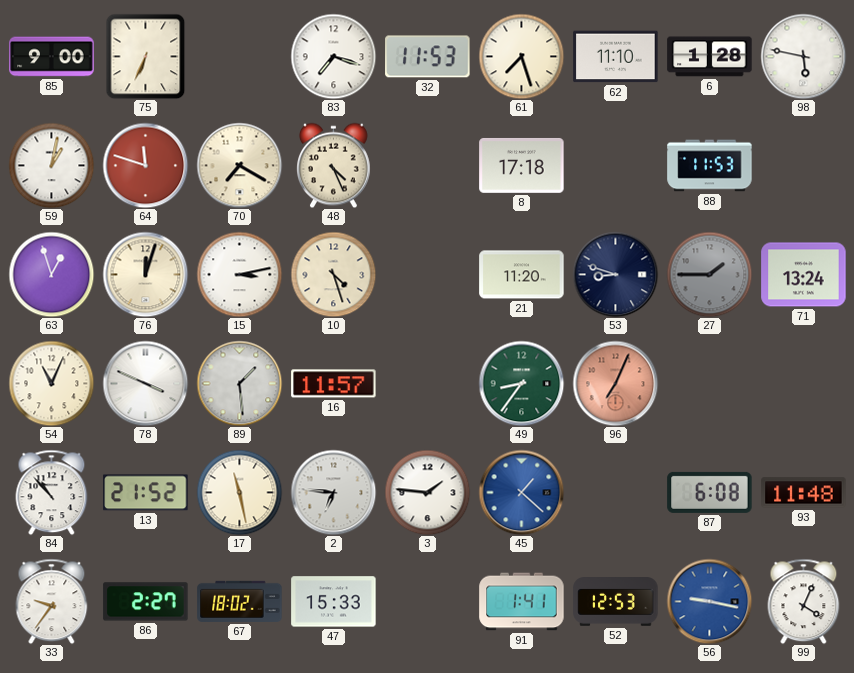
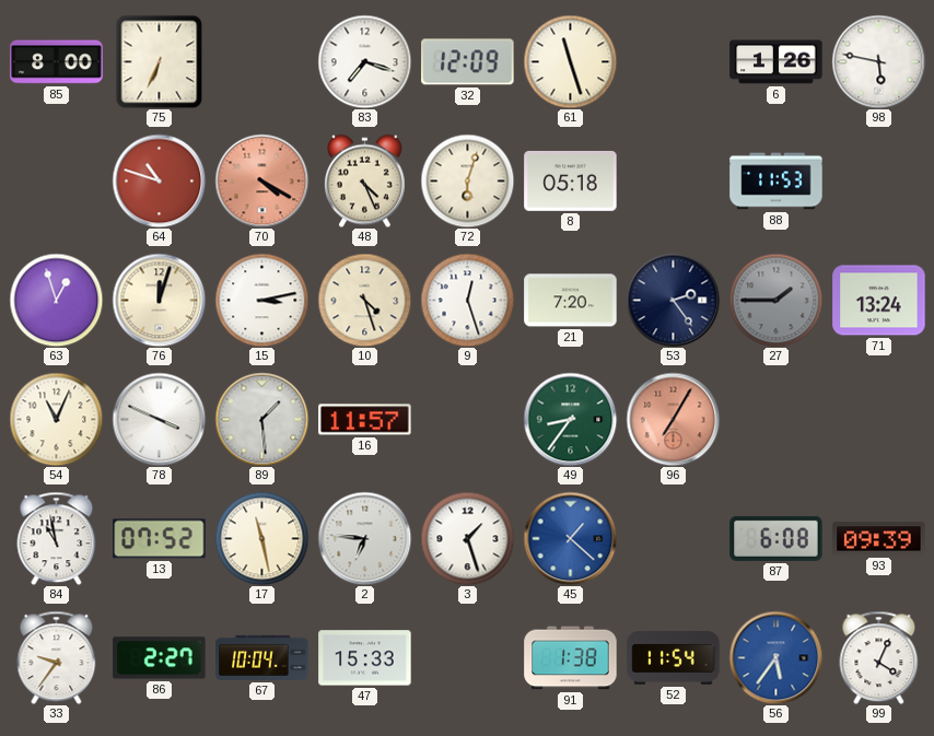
85: 9:00 -> 8:00
32: 11:53 -> 12:09
61: 7:27 -> 11:27
62: 11:10 -> none
6: 1:28 -> 1:26
59: 1:02 -> none
64: 11:48 -> 10:48
70: 7:20 -> 4:20
70 dial: cream -> salmon
72: none -> 6:03
8: 17:18 -> 05:18
9: none -> 12:27
21: 11:20 -> 7:20
53: 8:48 -> 2:24
96: 7:04 -> 7:05
84: 10:53 -> 10:58
13: 21:52 -> 07:52
3: 1:46 -> 1:27
93: 11:48 -> 09:39
67: 18:02 -> 10:04
91: 1:41 -> 1:38
52: 12:53 -> 11:54
56: 9:17 -> 5:36
